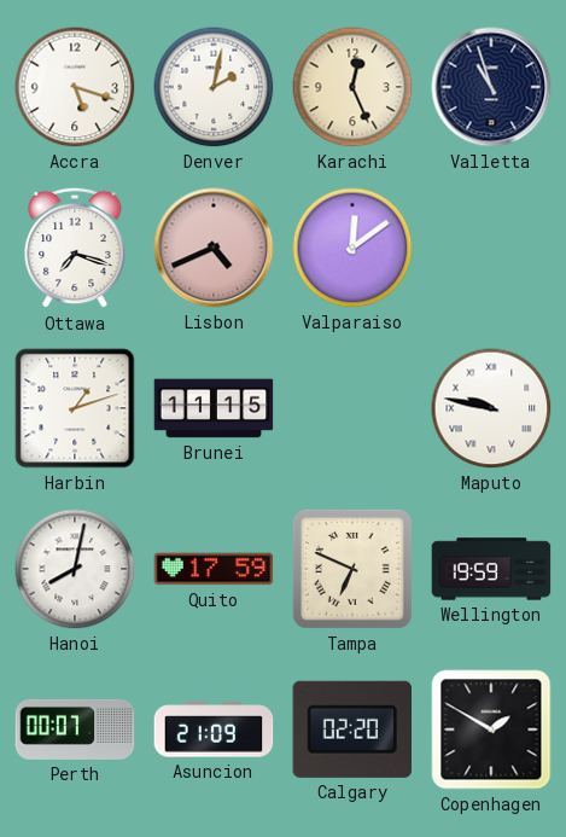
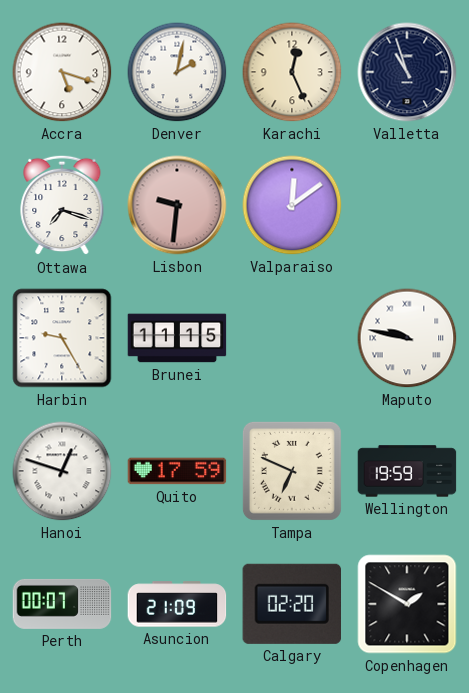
Lisbon: 4:41 -> 9:31
Harbin: 1:12 -> 9:25
Hanoi: 8:02 -> 12:48
